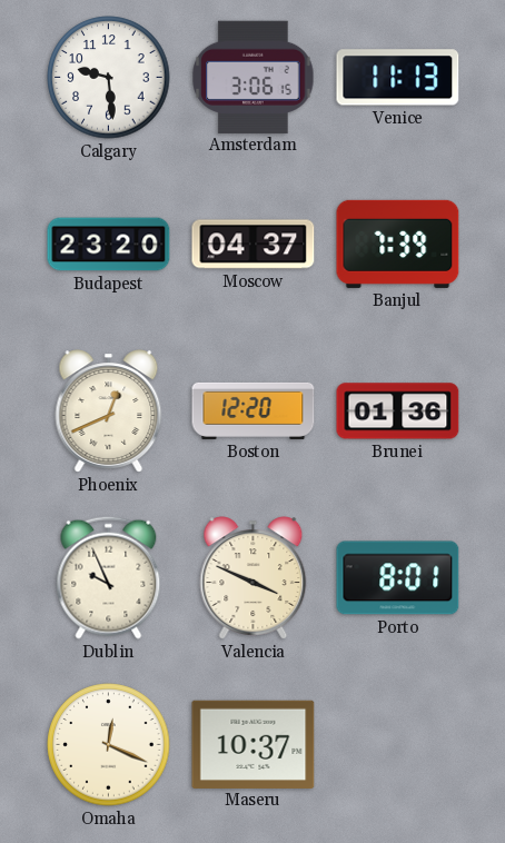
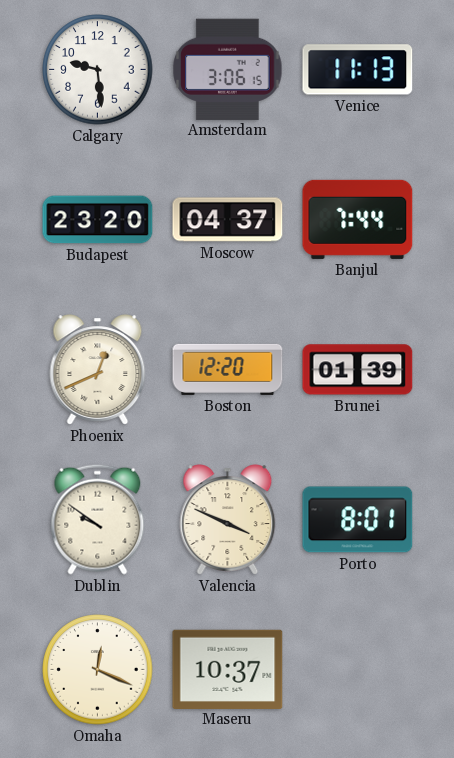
Banjul: 7:39 -> 7:44
Brunei: 01:36 -> 01:39
Dublin: 9:56 -> 9:51
